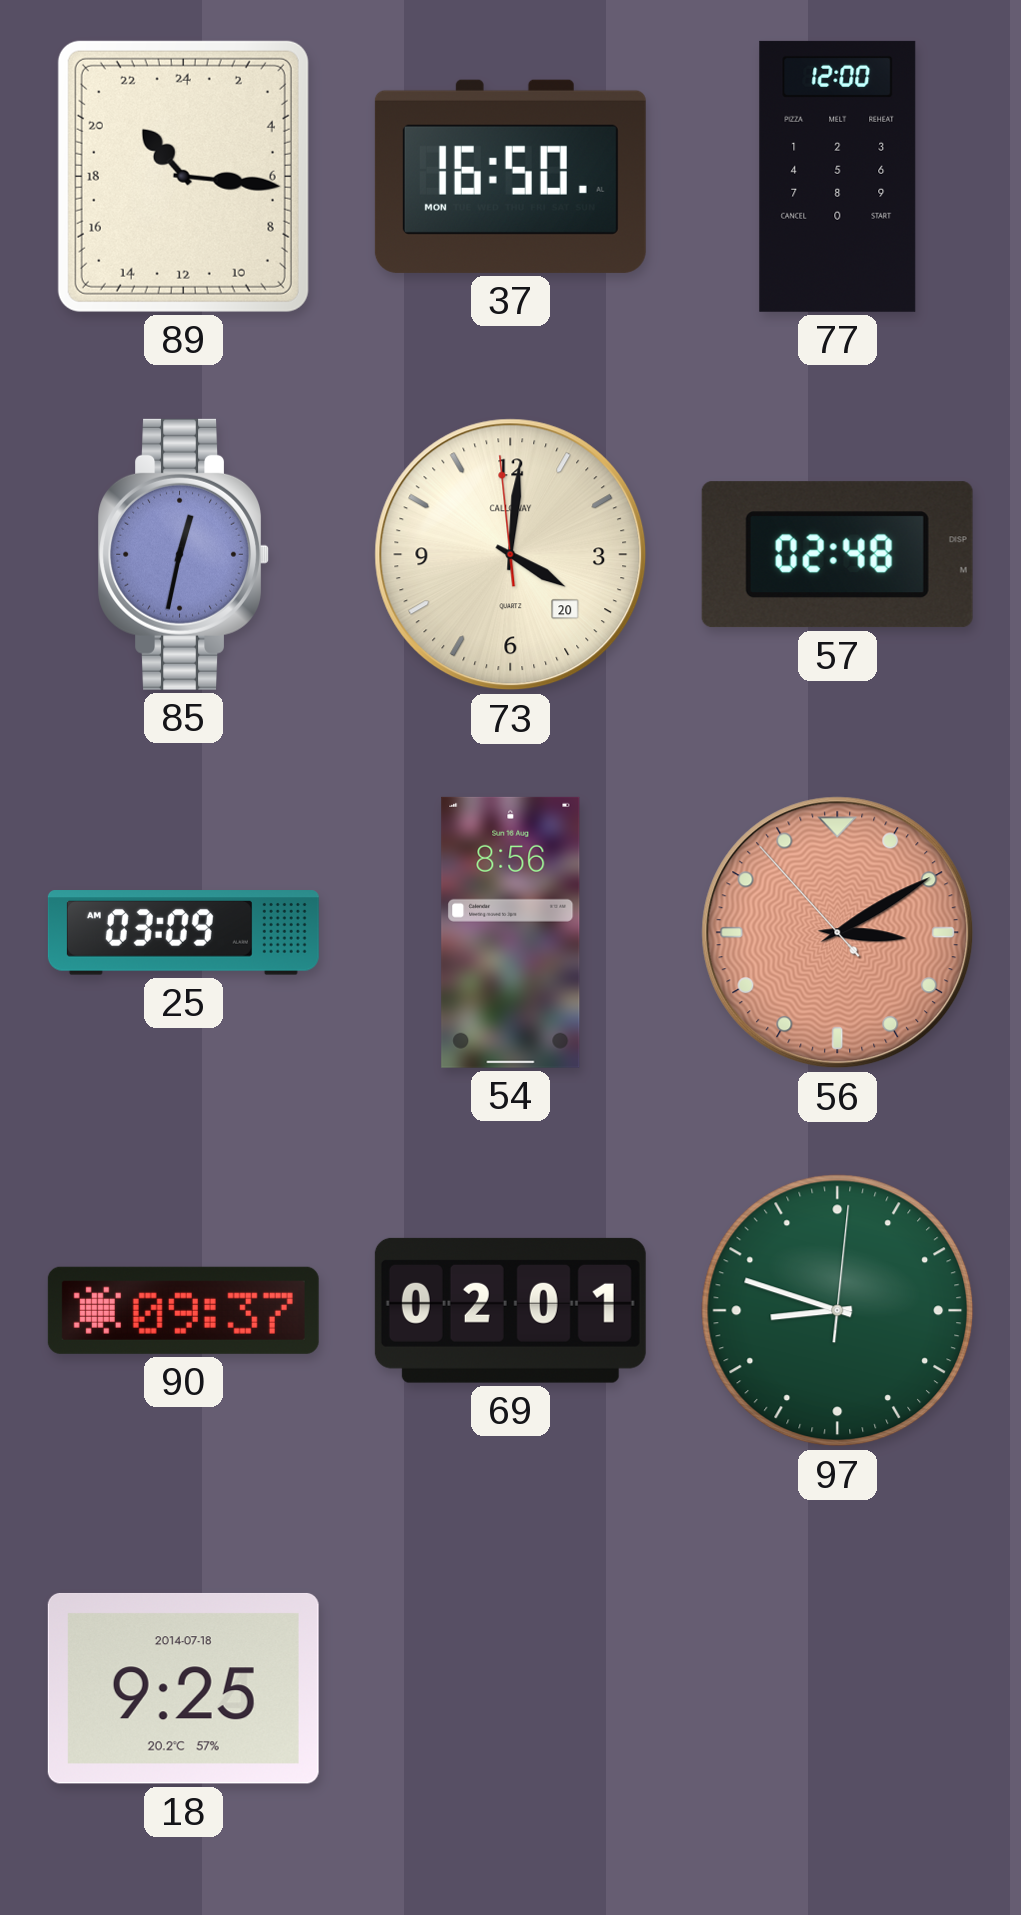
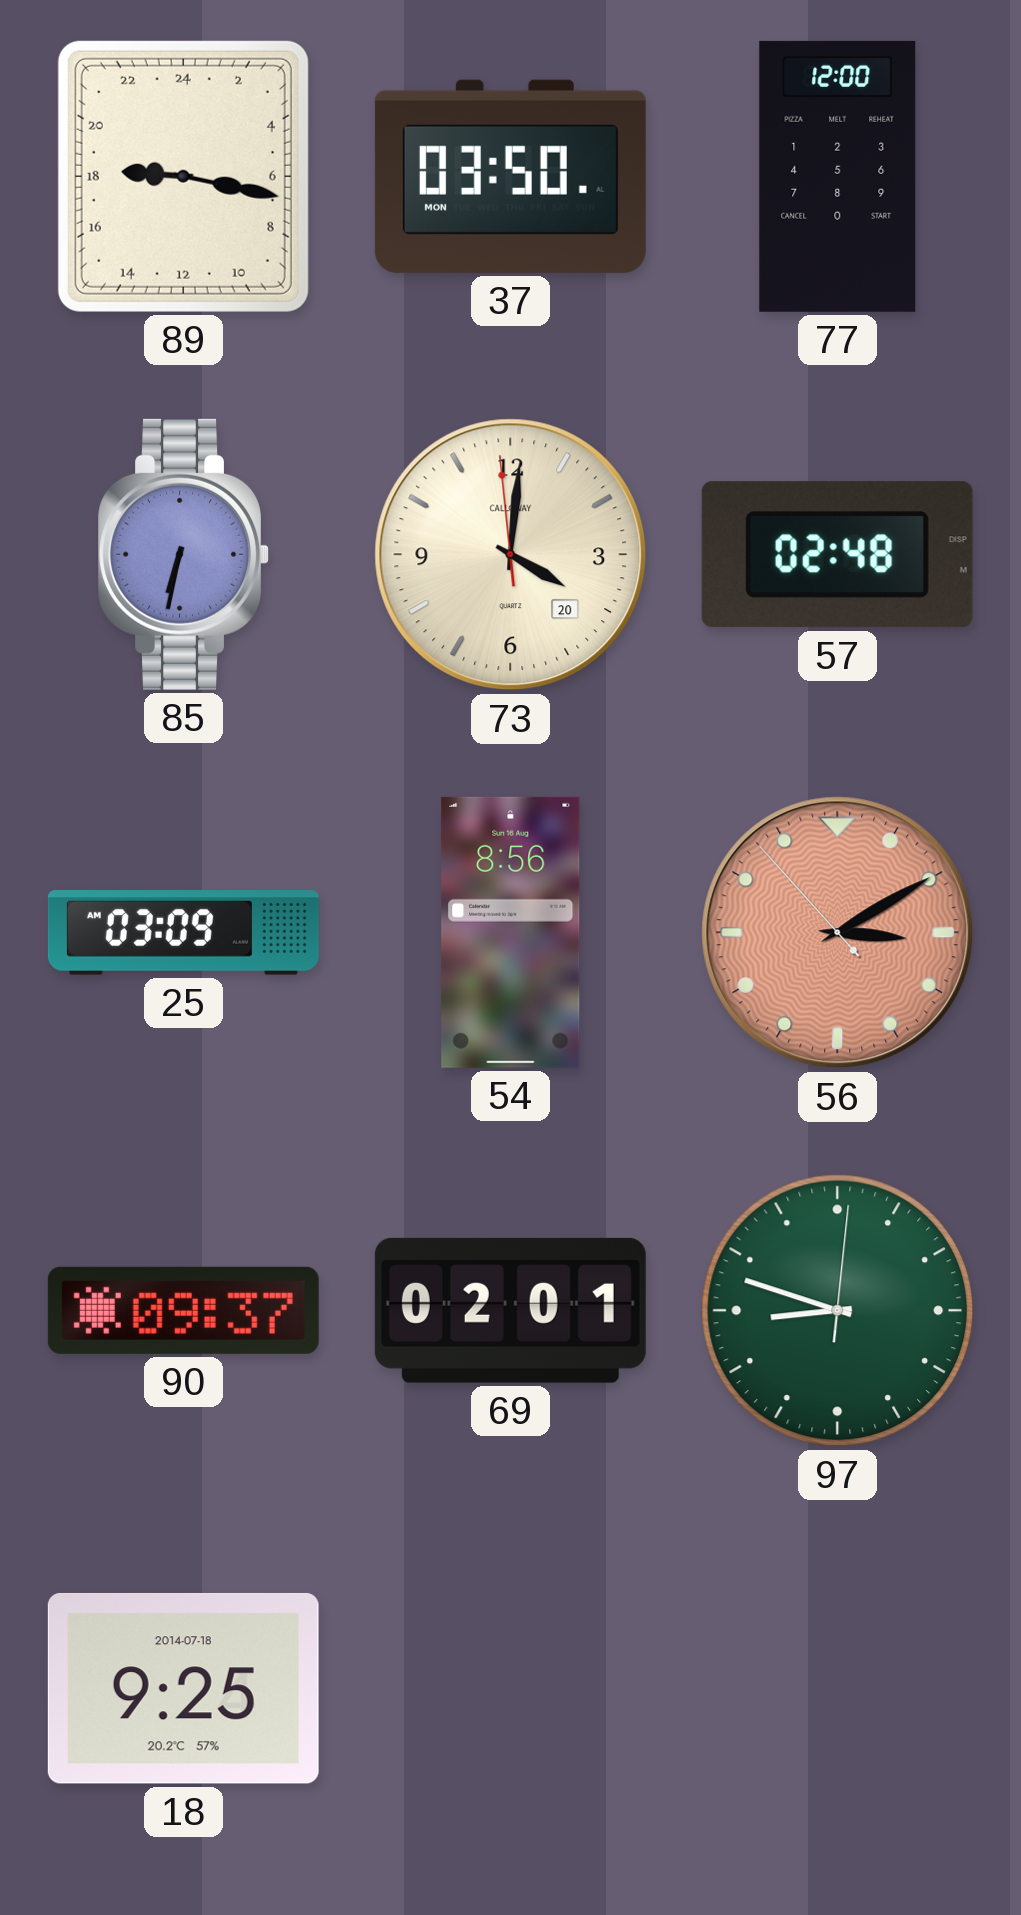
89: 21:16 -> 18:17
37: 16:50 -> 03:50
85: 12:32 -> 6:32
